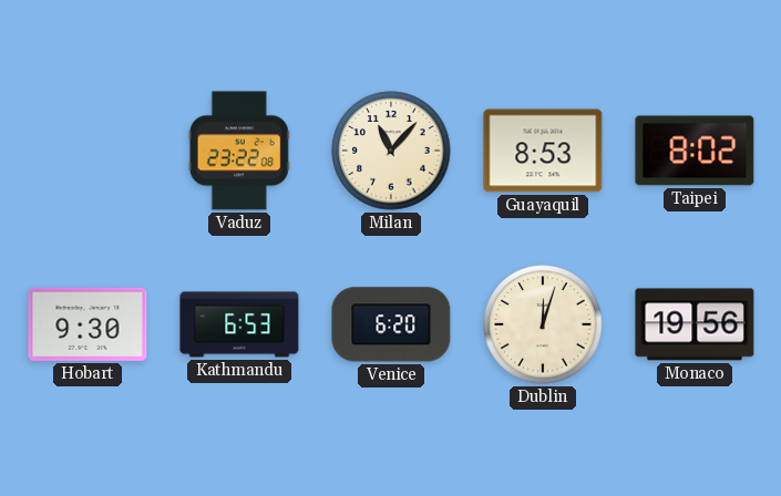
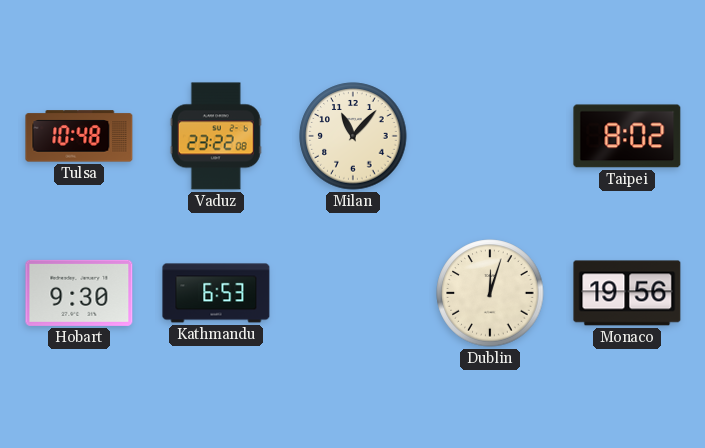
Tulsa: none -> 10:48
Guayaquil: 8:53 -> none
Venice: 6:20 -> none
